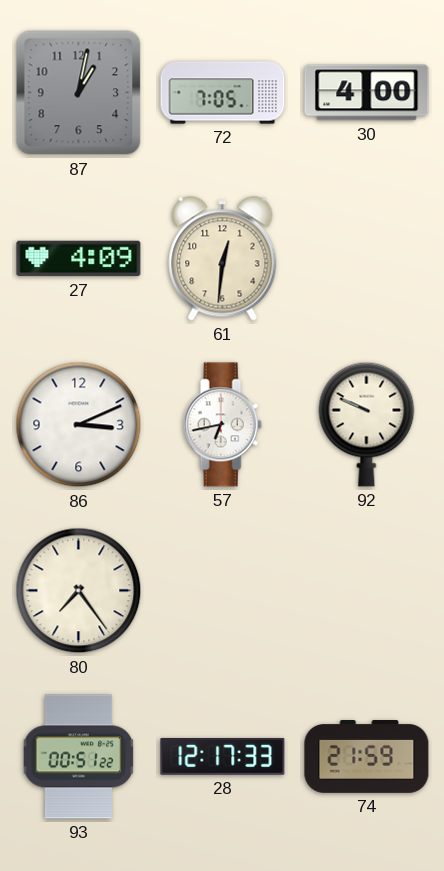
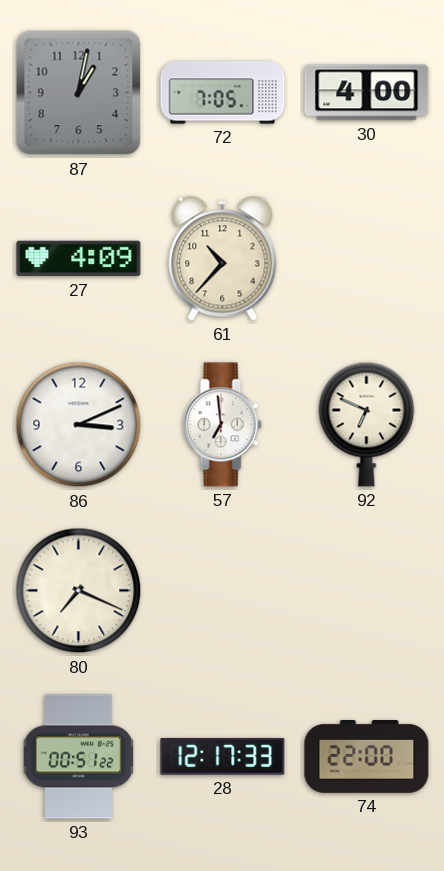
61: 12:31 -> 10:37
57: 6:43 -> 6:59
92: 9:49 -> 6:49
80: 7:24 -> 7:19
74: 21:59 -> 22:00
